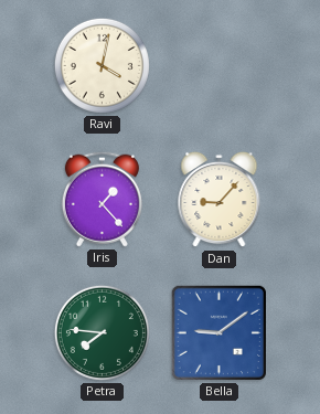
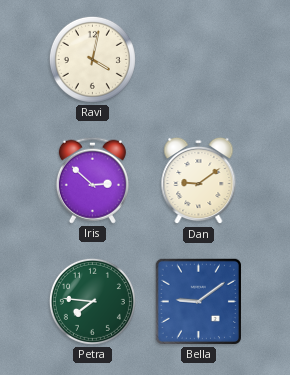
Iris: 1:23 -> 2:52
Dan: 9:07 -> 9:09
